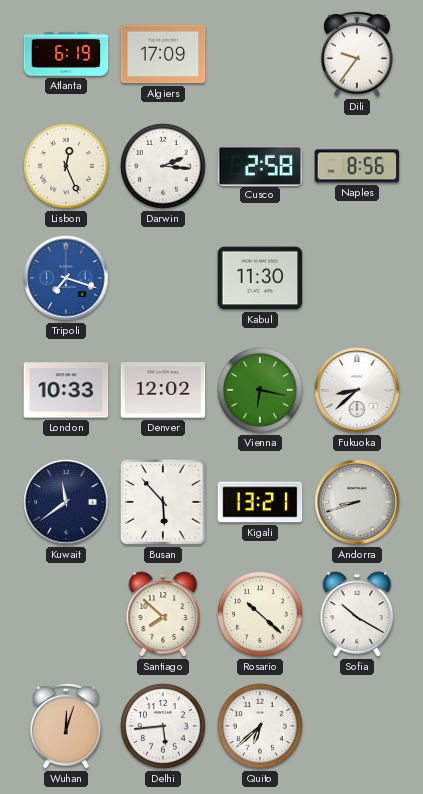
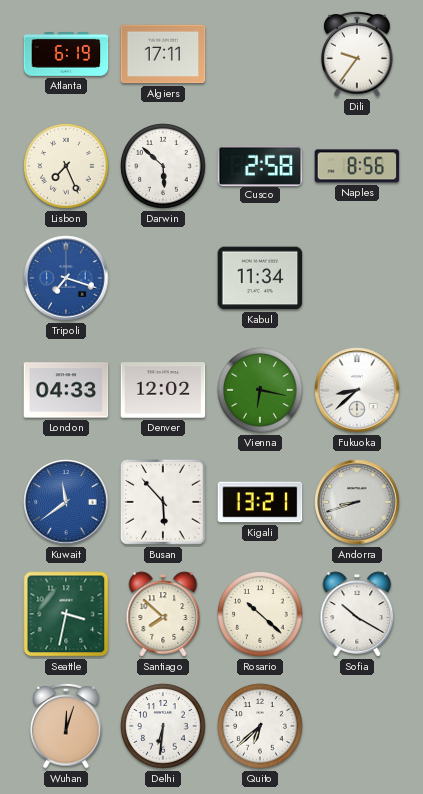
Algiers: 17:09 -> 17:11
Lisbon: 12:26 -> 7:26
Darwin: 2:16 -> 5:52
Kabul: 11:30 -> 11:34
London: 10:33 -> 04:33
Kuwait dial: navy -> blue
Seattle: none -> 3:32
Delhi: 5:44 -> 6:31
